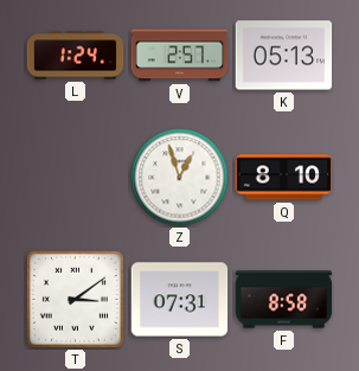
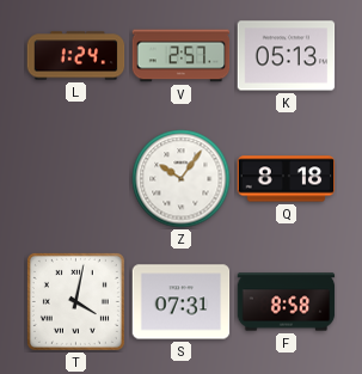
Z: 12:57 -> 10:06
Q: 8:10 -> 8:18
T: 3:09 -> 4:02
